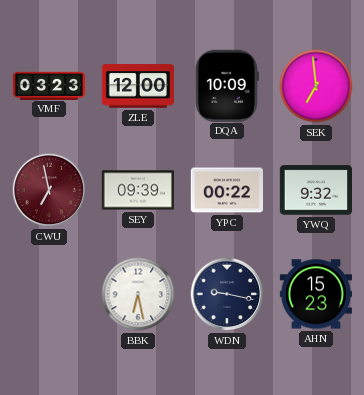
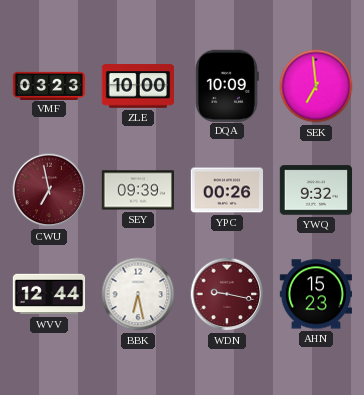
ZLE: 12:00 -> 10:00
YPC: 00:22 -> 00:26
WVV: none -> 12:44
WDN dial: navy -> burgundy
